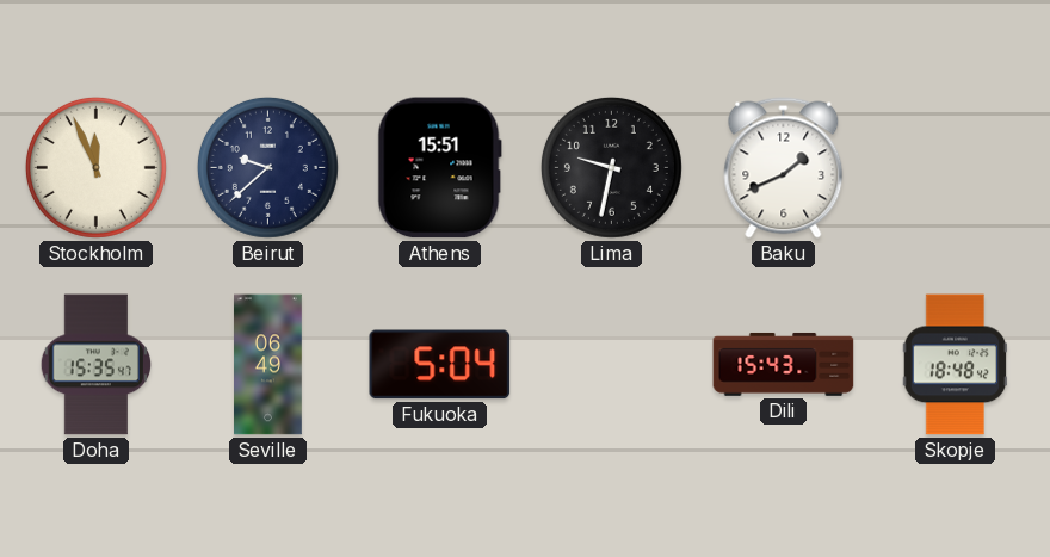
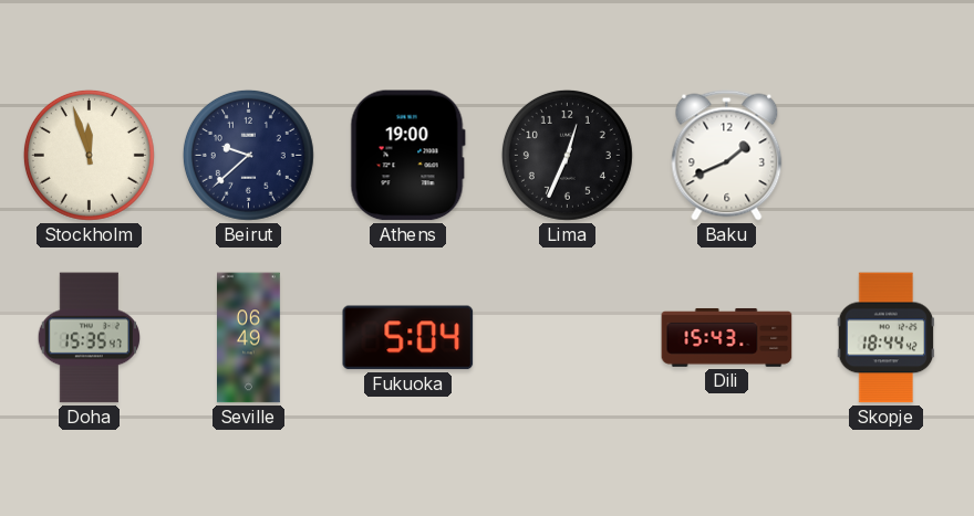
Stockholm: 11:56 -> 11:57
Athens: 15:51 -> 19:00
Lima: 9:32 -> 12:34
Skopje: 18:48 -> 18:44
